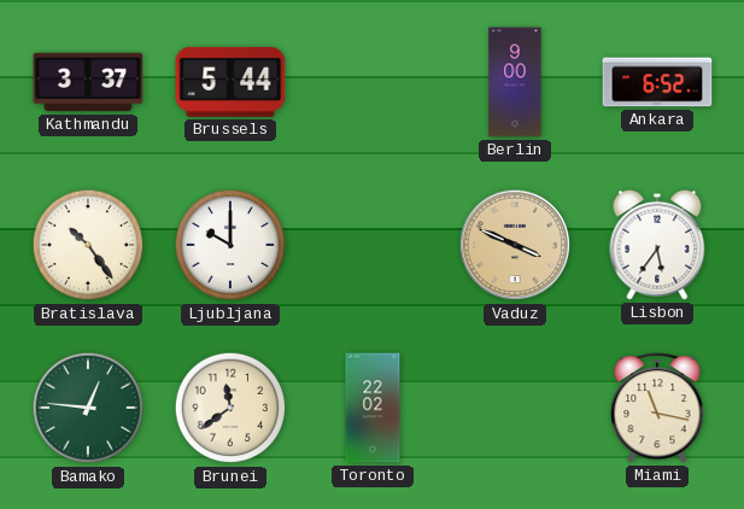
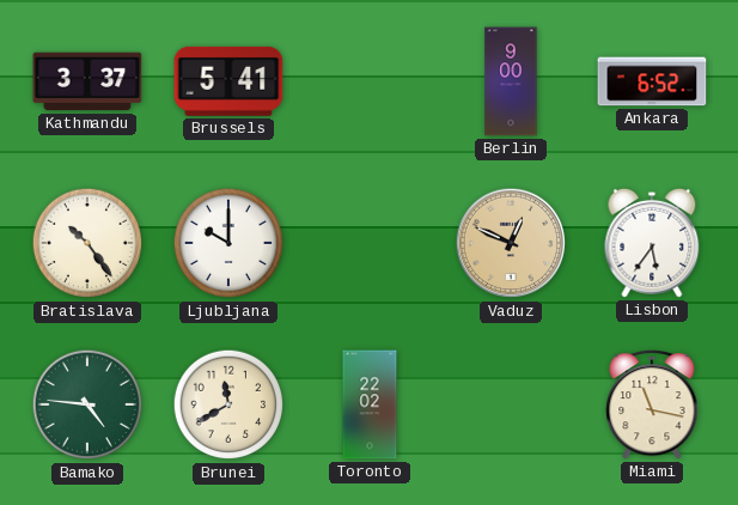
Brussels: 5:44 -> 5:41
Vaduz: 3:49 -> 12:49
Bamako: 12:46 -> 4:46
Brunei: 11:39 -> 11:40
